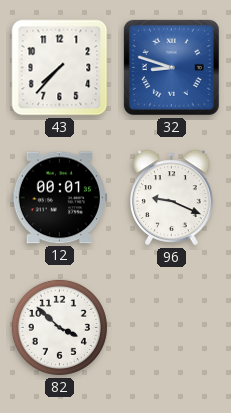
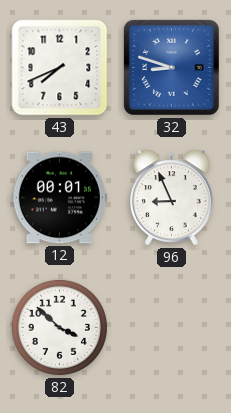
43: 7:37 -> 7:41
96: 9:19 -> 8:56
